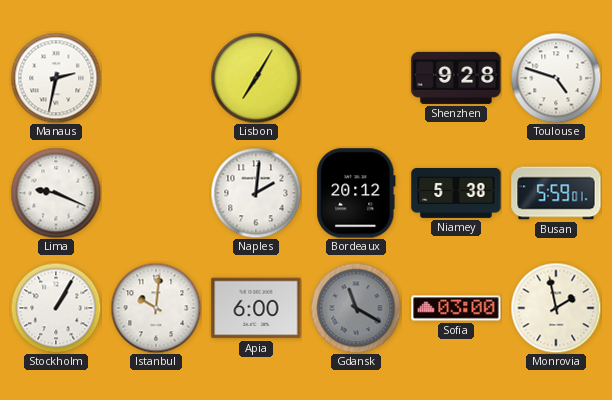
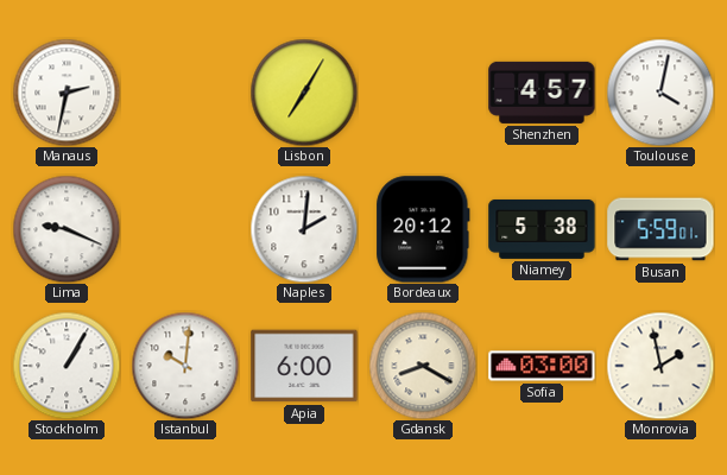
Shenzhen: 9:28 -> 4:57
Toulouse: 4:48 -> 4:02
Gdansk: 11:20 -> 8:20
Gdansk dial: grey -> cream
